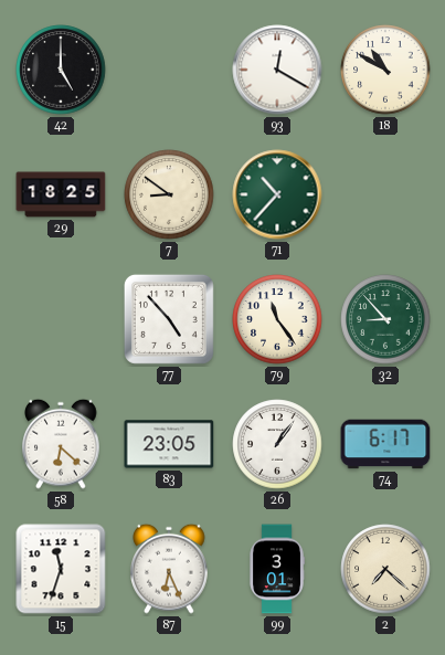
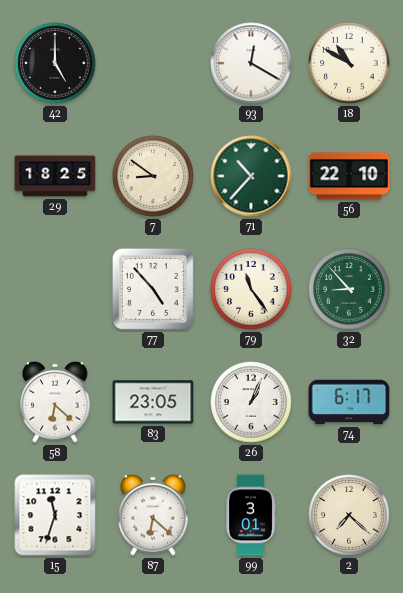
56: none -> 22:10
26: 1:06 -> 1:04
87: 6:26 -> 6:22
